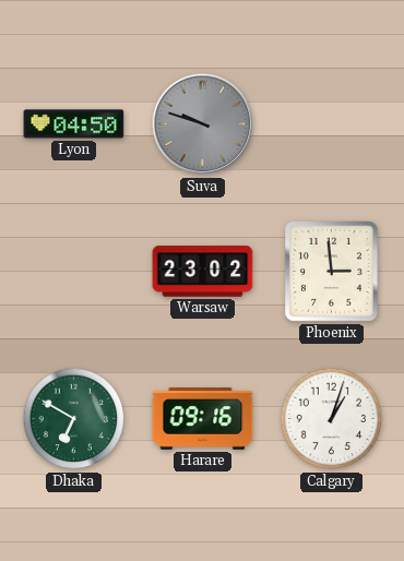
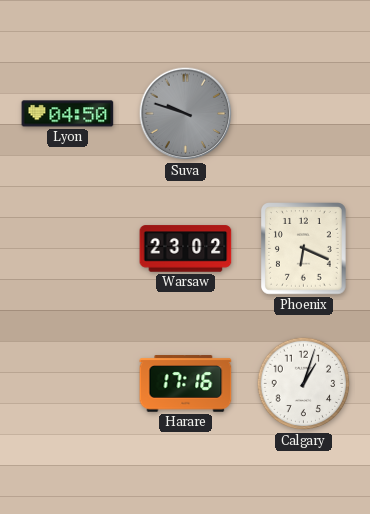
Phoenix: 2:59 -> 6:19
Dhaka: 6:50 -> none
Harare: 09:16 -> 17:16
